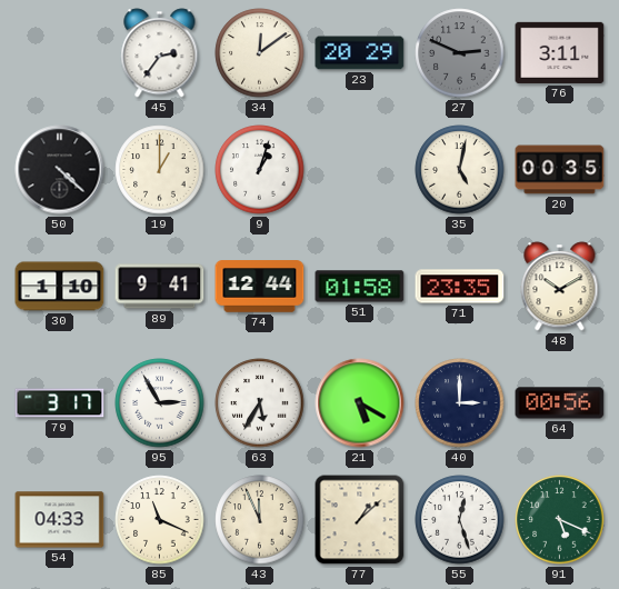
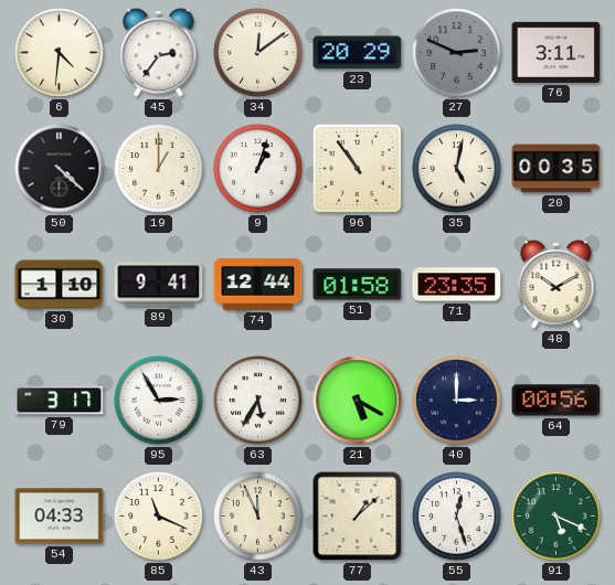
6: none -> 4:31
96: none -> 10:54
